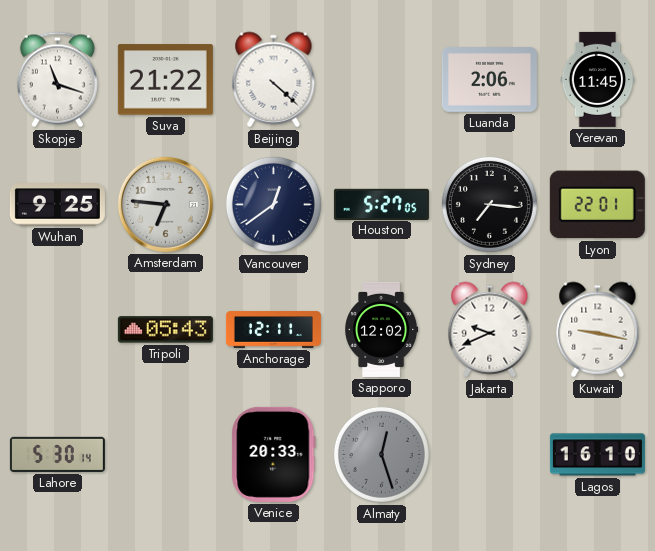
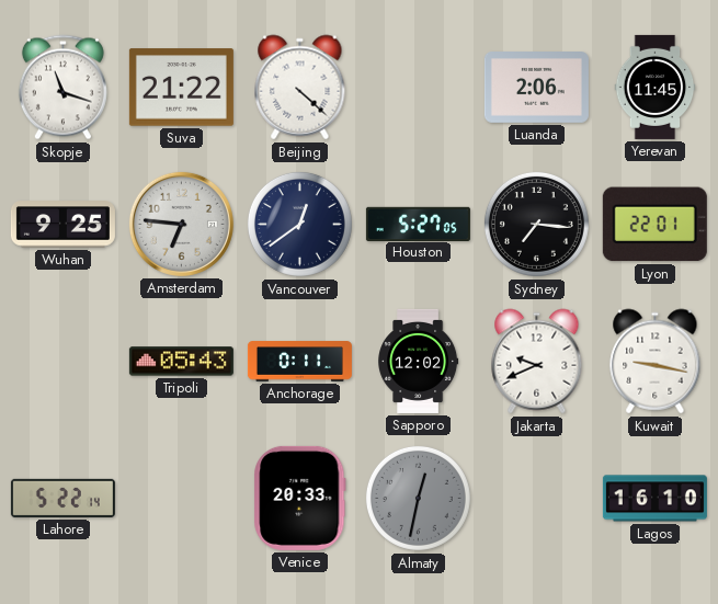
Anchorage: 12:11 -> 0:11
Lahore: 5:30 -> 5:22
Almaty: 12:27 -> 12:32
